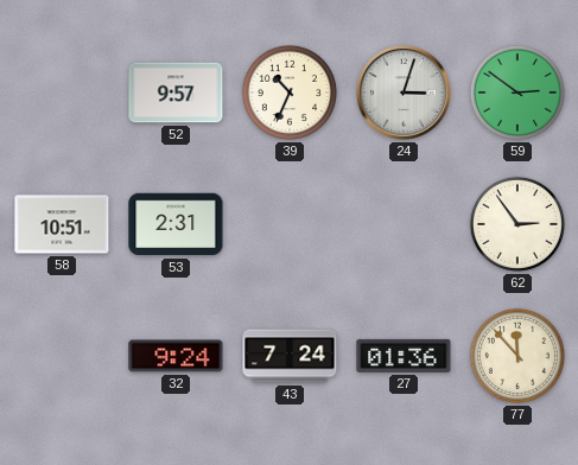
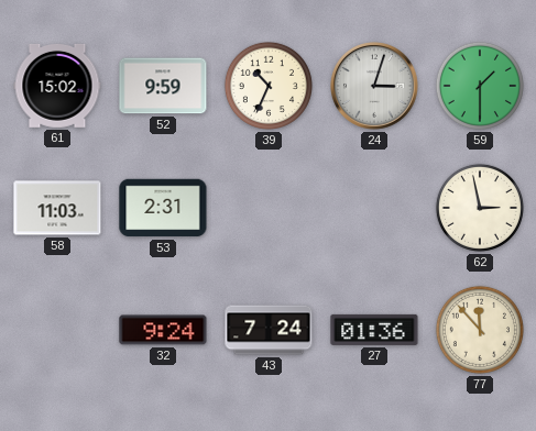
61: none -> 15:02
52: 9:57 -> 9:59
59: 2:51 -> 1:30
58: 10:51 -> 11:03
62: 2:54 -> 2:58
